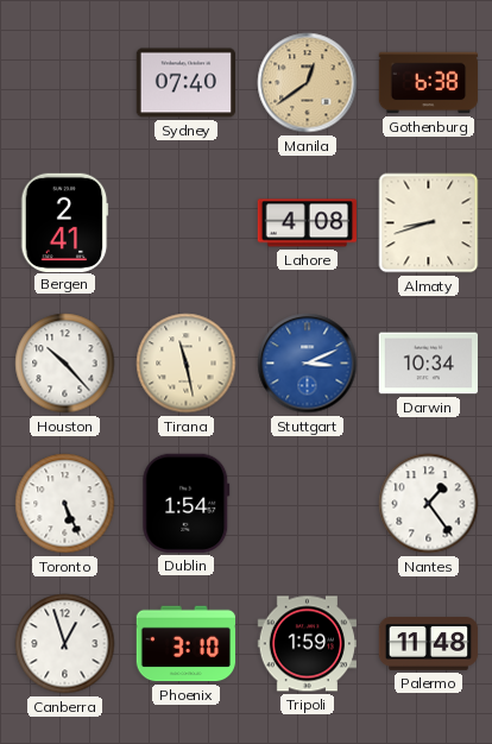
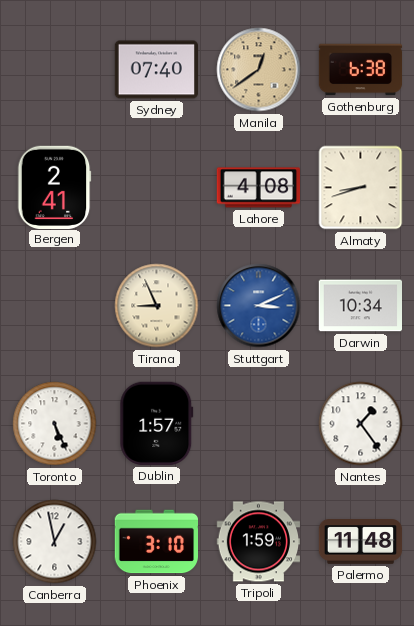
Houston: 10:23 -> none
Tirana: 11:28 -> 8:56
Dublin: 1:54 -> 1:57
Canberra: 12:57 -> 12:58
